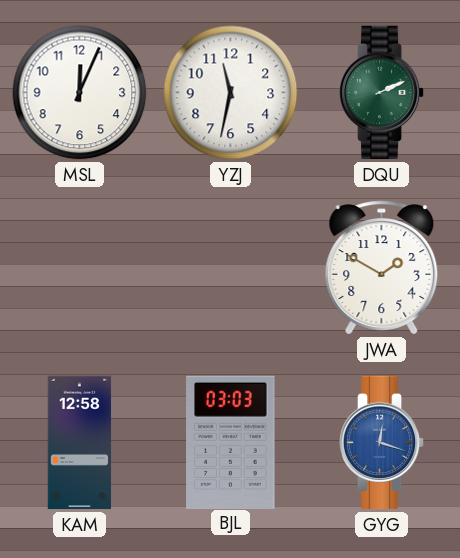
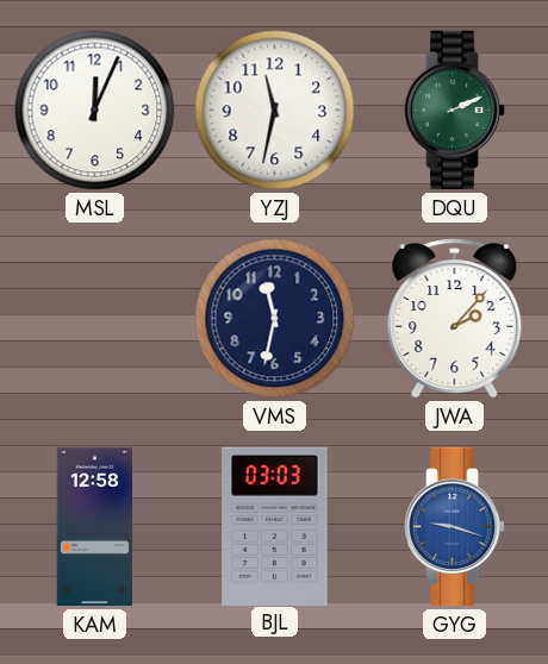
VMS: none -> 11:32
JWA: 1:50 -> 2:07
GYG: 12:18 -> 9:18
